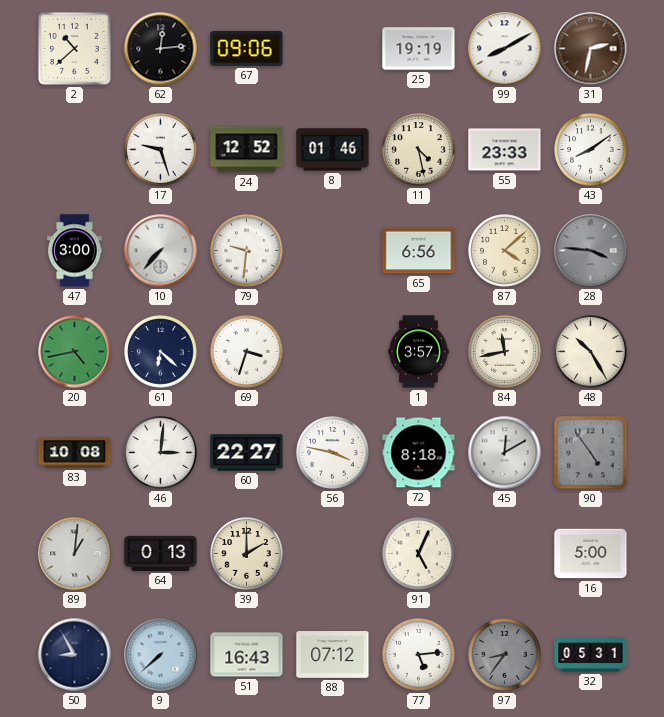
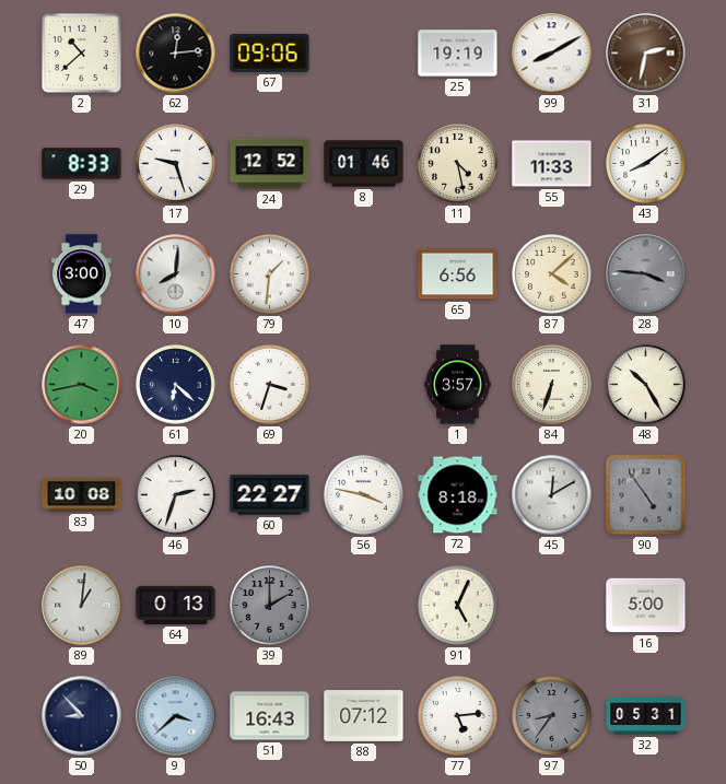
29: none -> 8:33
55: 23:33 -> 11:33
10: 7:37 -> 8:01
79: 9:31 -> 1:31
20: 4:43 -> 3:43
84: 11:43 -> 6:33
46: 3:01 -> 2:33
39 dial: cream -> grey
50: 8:55 -> 8:53
9: 7:38 -> 3:38
